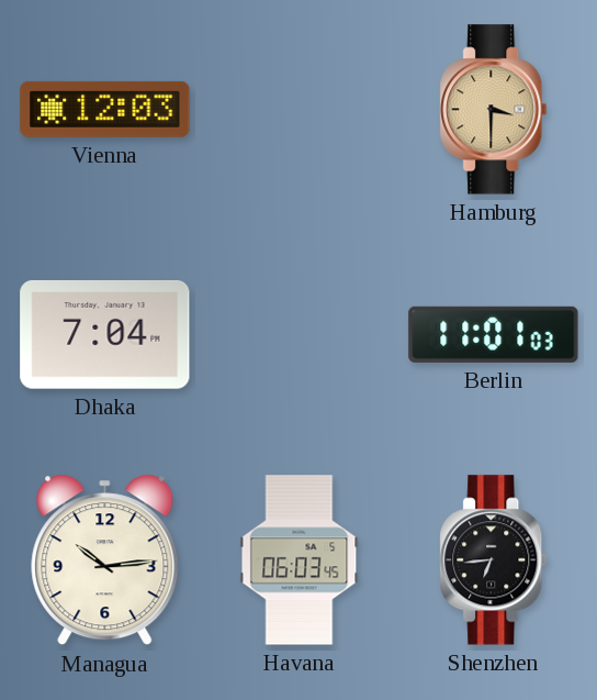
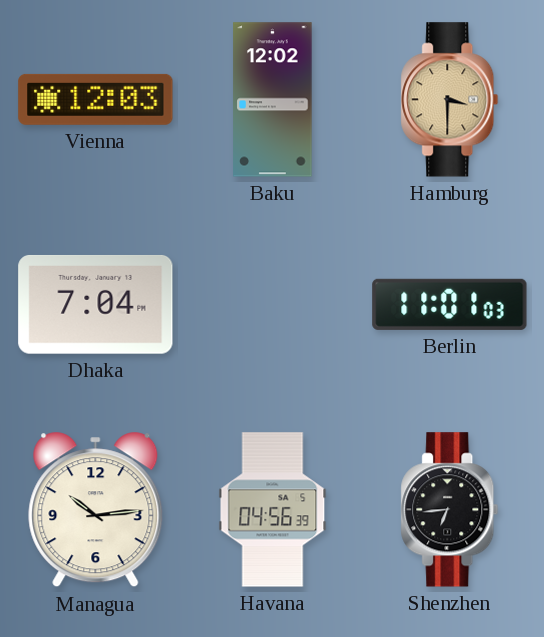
Baku: none -> 12:02
Havana: 06:03 -> 04:56
